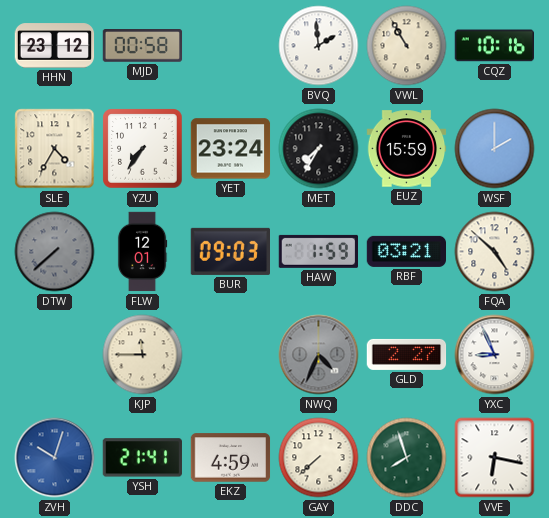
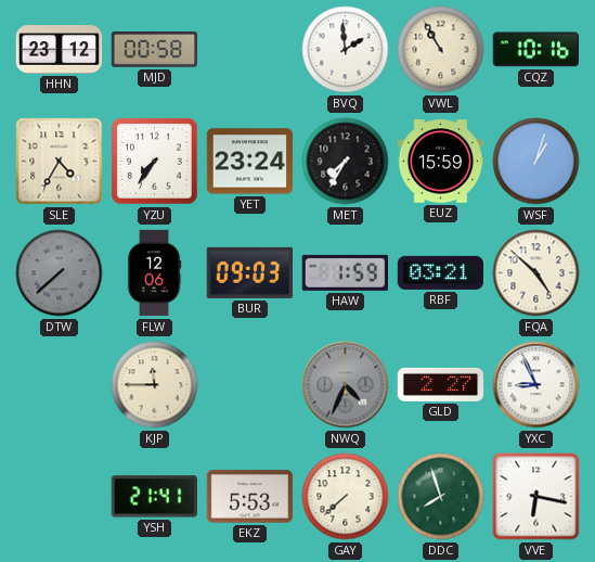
WSF: 2:00 -> 1:03
FLW: 12:01 -> 12:06
ZVH: 10:03 -> none
EKZ: 4:59 -> 5:53
